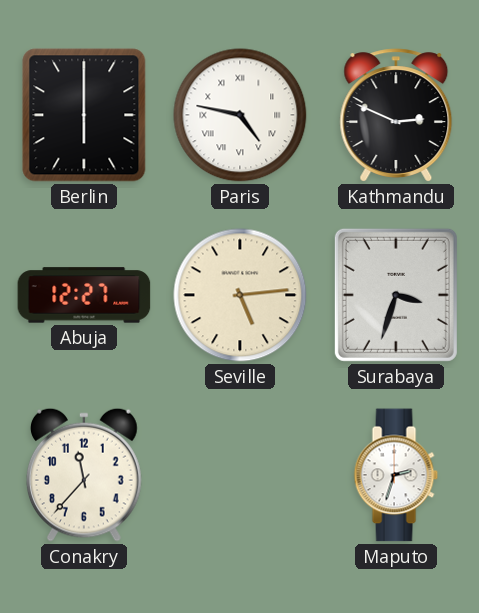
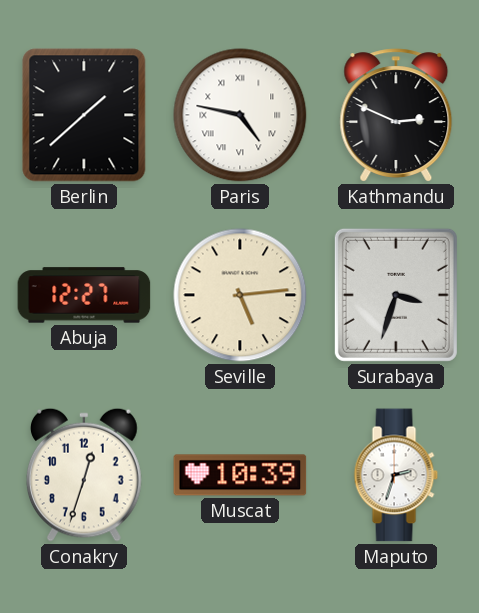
Berlin: 6:00 -> 1:38
Conakry: 11:37 -> 12:33
Muscat: none -> 10:39
